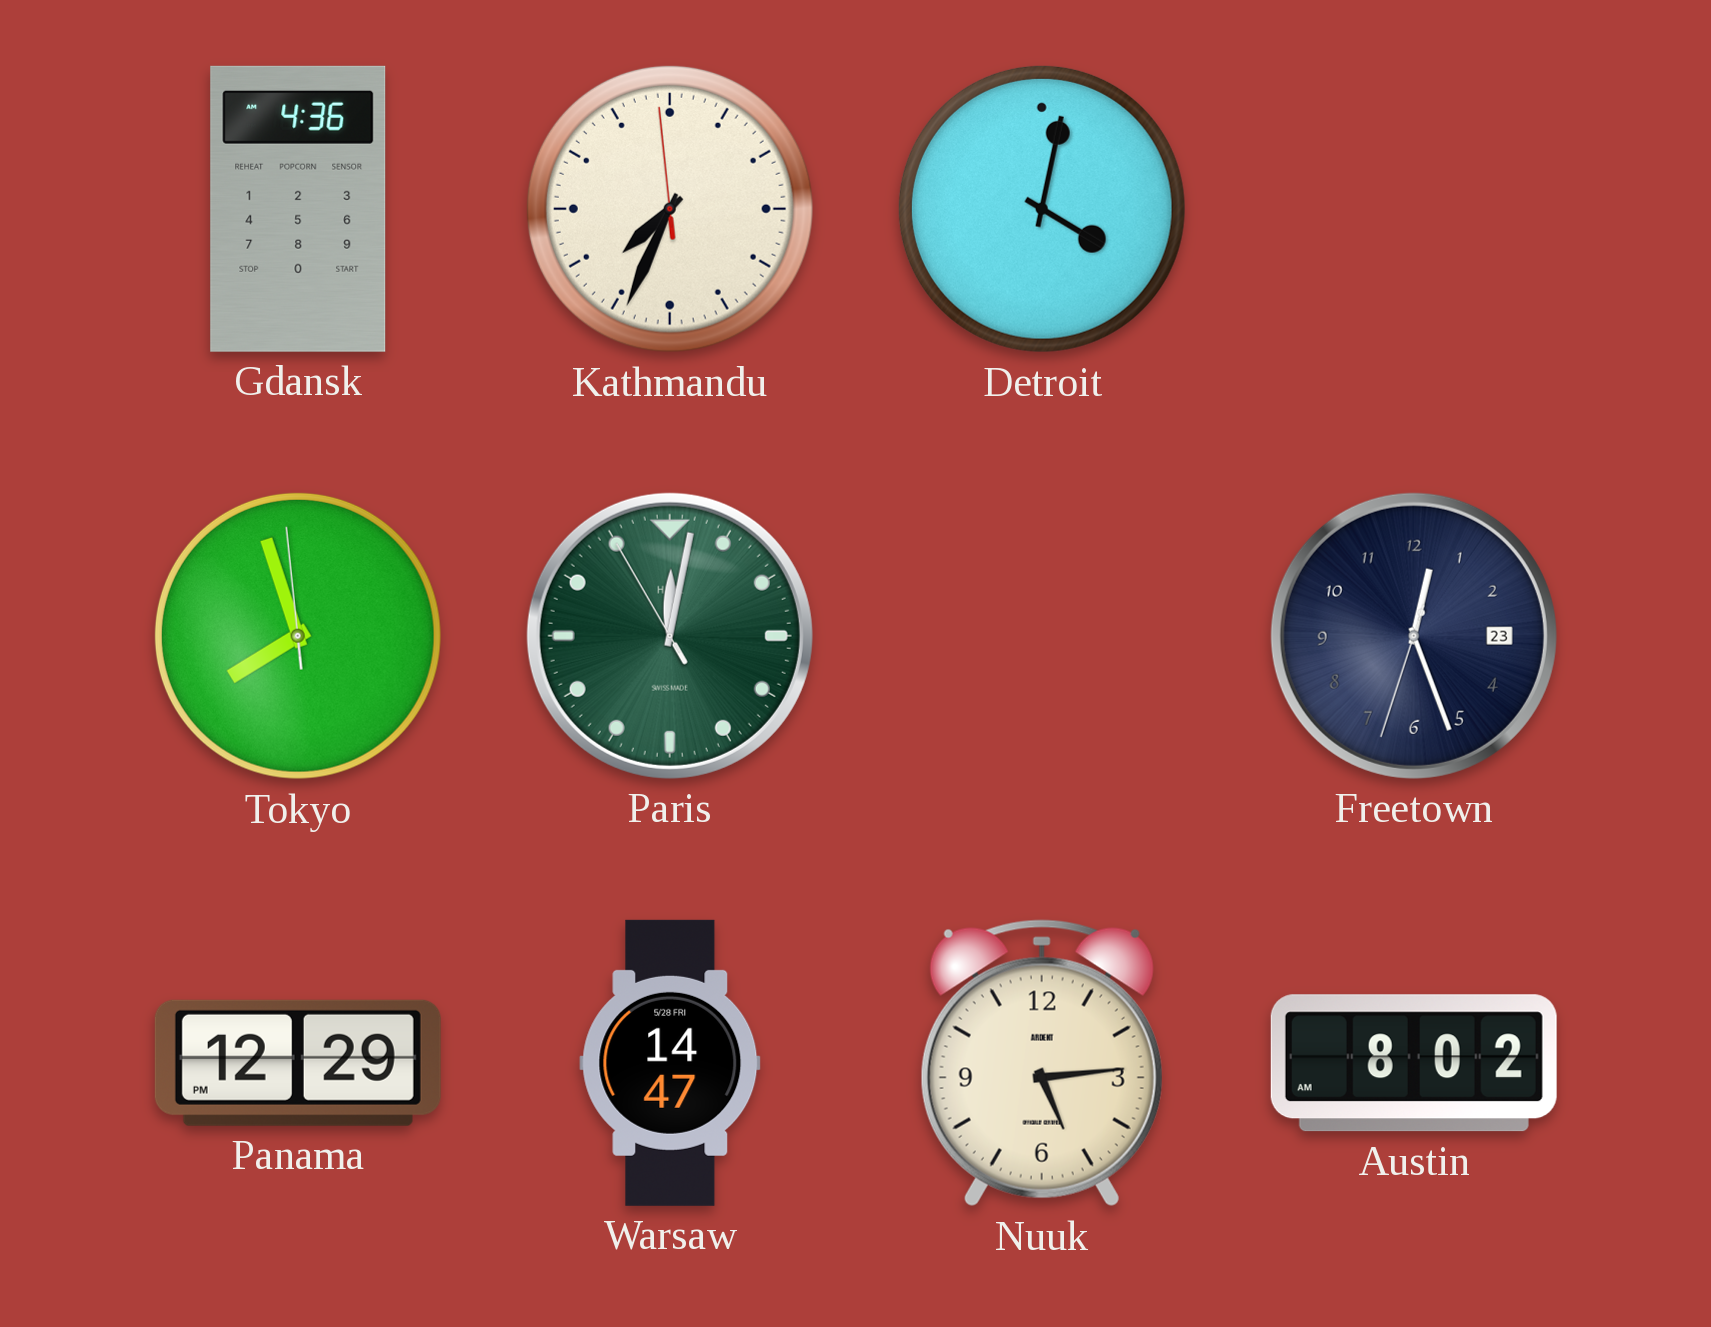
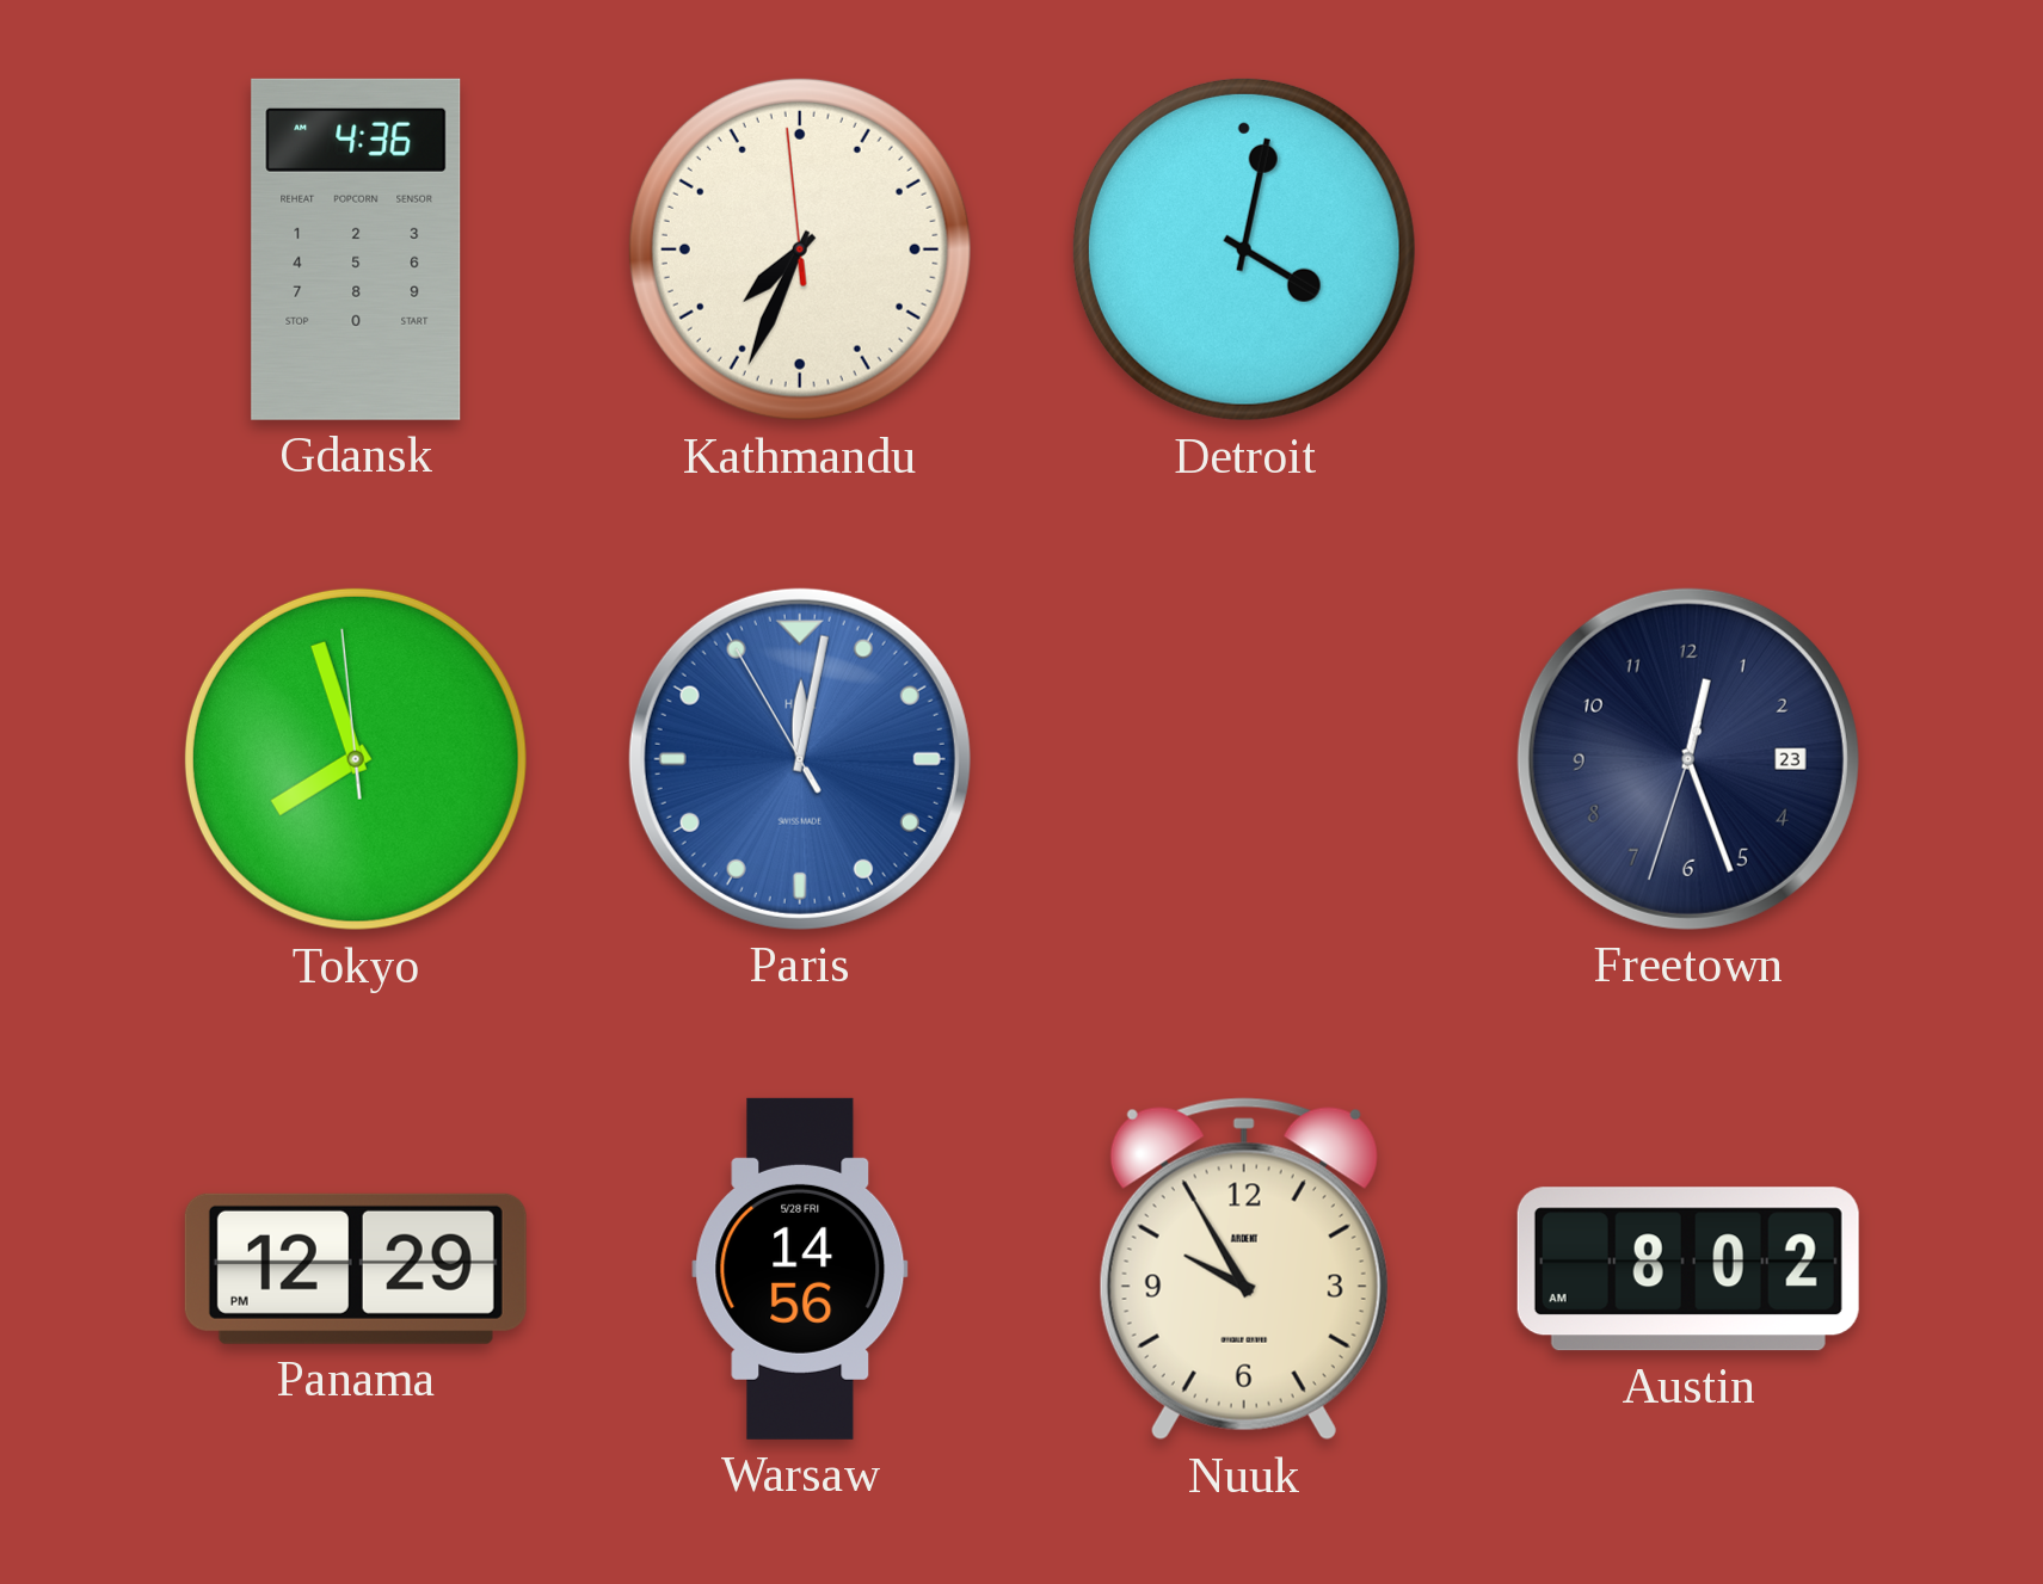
Paris dial: green -> blue
Warsaw: 14:47 -> 14:56
Nuuk: 5:14 -> 9:55
